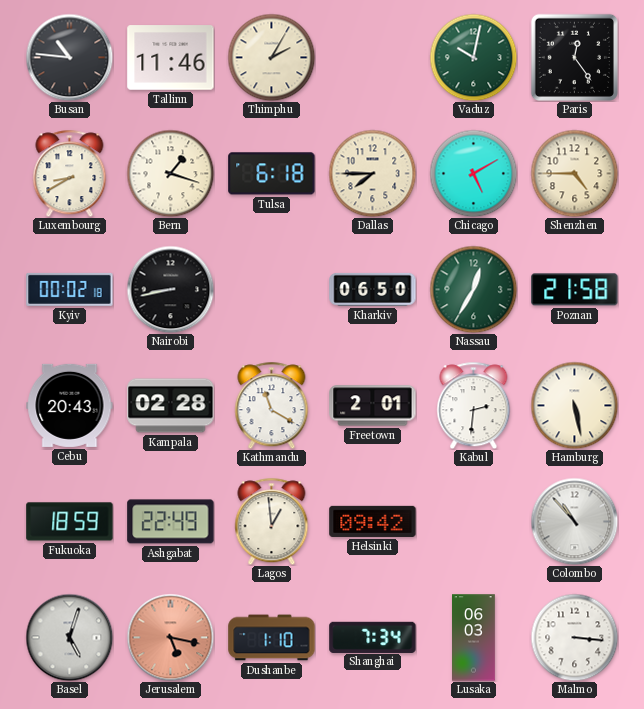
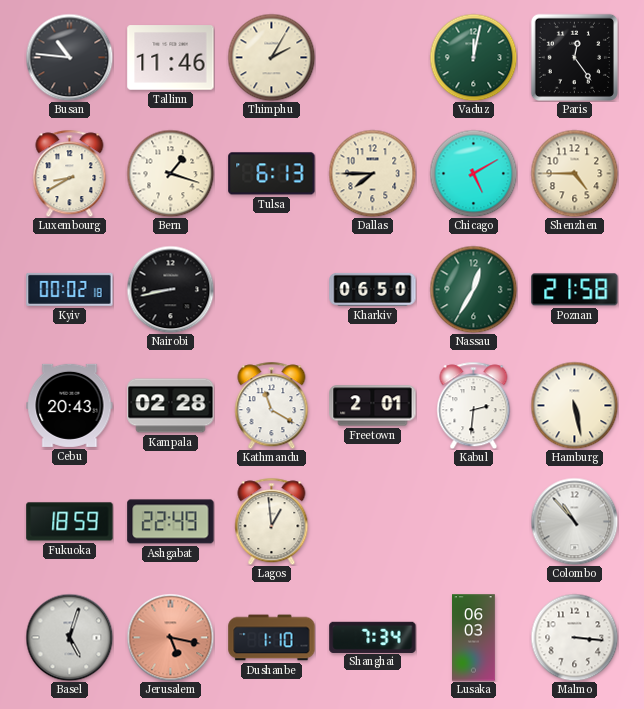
Vaduz: 10:02 -> 12:02
Tulsa: 6:18 -> 6:13
Helsinki: 09:42 -> none
